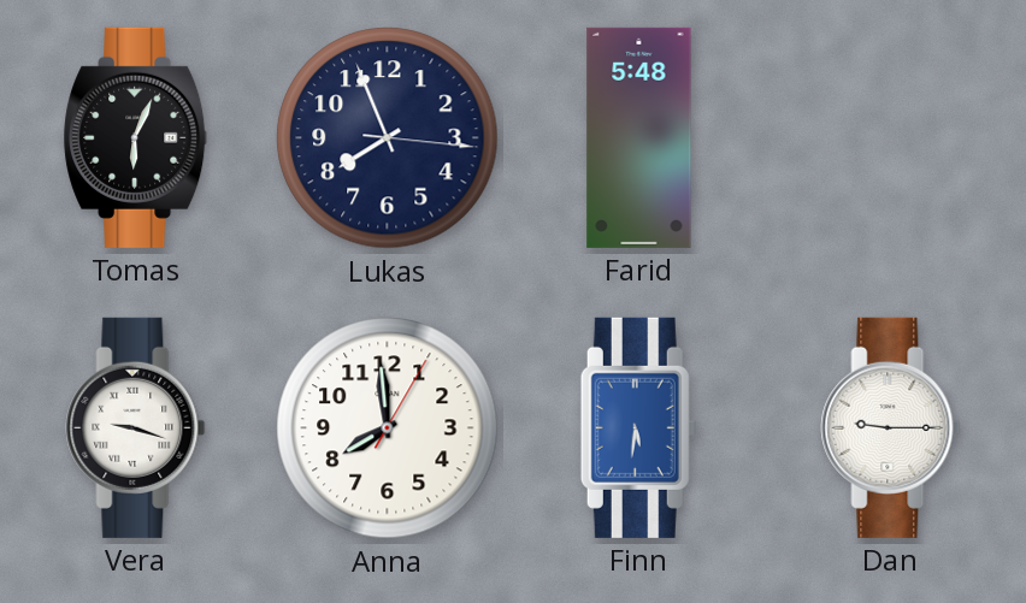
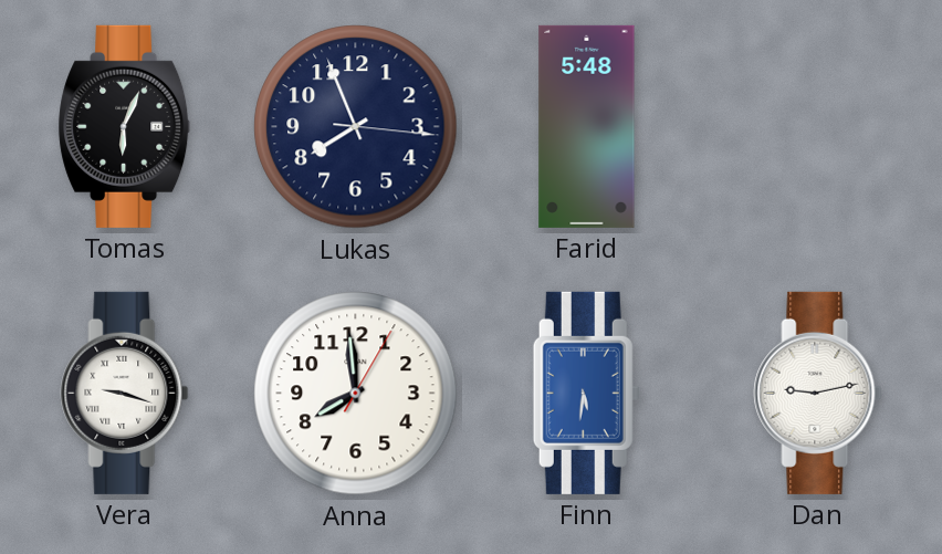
Dan: 9:15 -> 9:13
